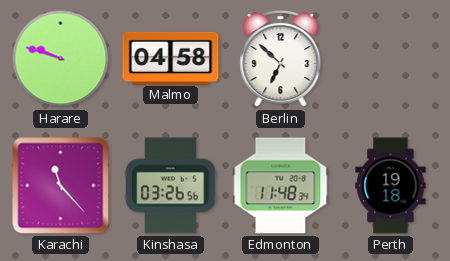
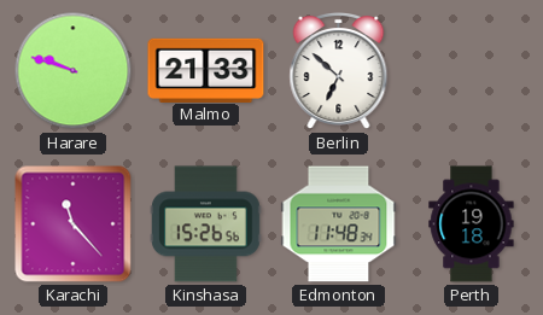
Malmo: 04:58 -> 21:33
Kinshasa: 03:26 -> 15:26
